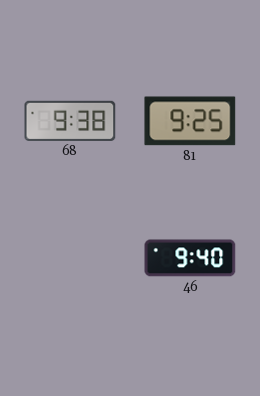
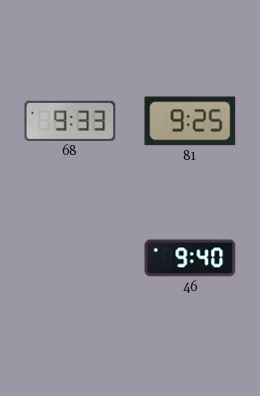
68: 9:38 -> 9:33
